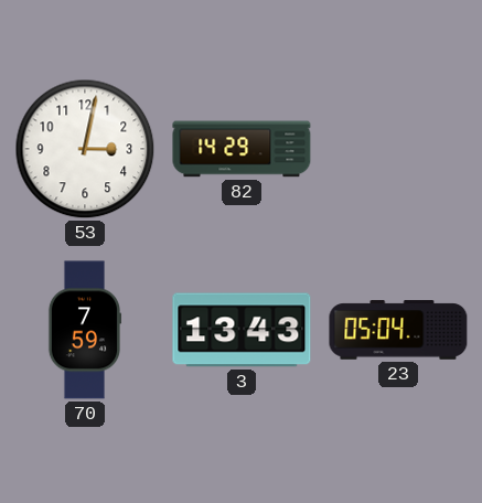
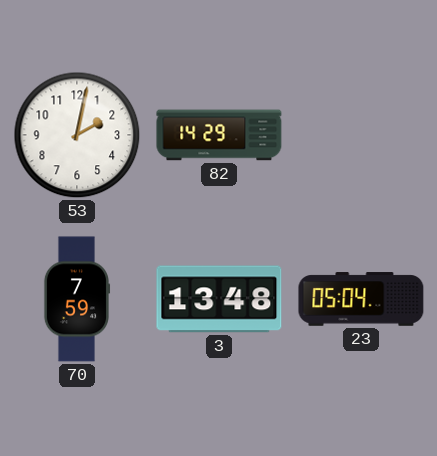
53: 3:02 -> 2:02
3: 13:43 -> 13:48
